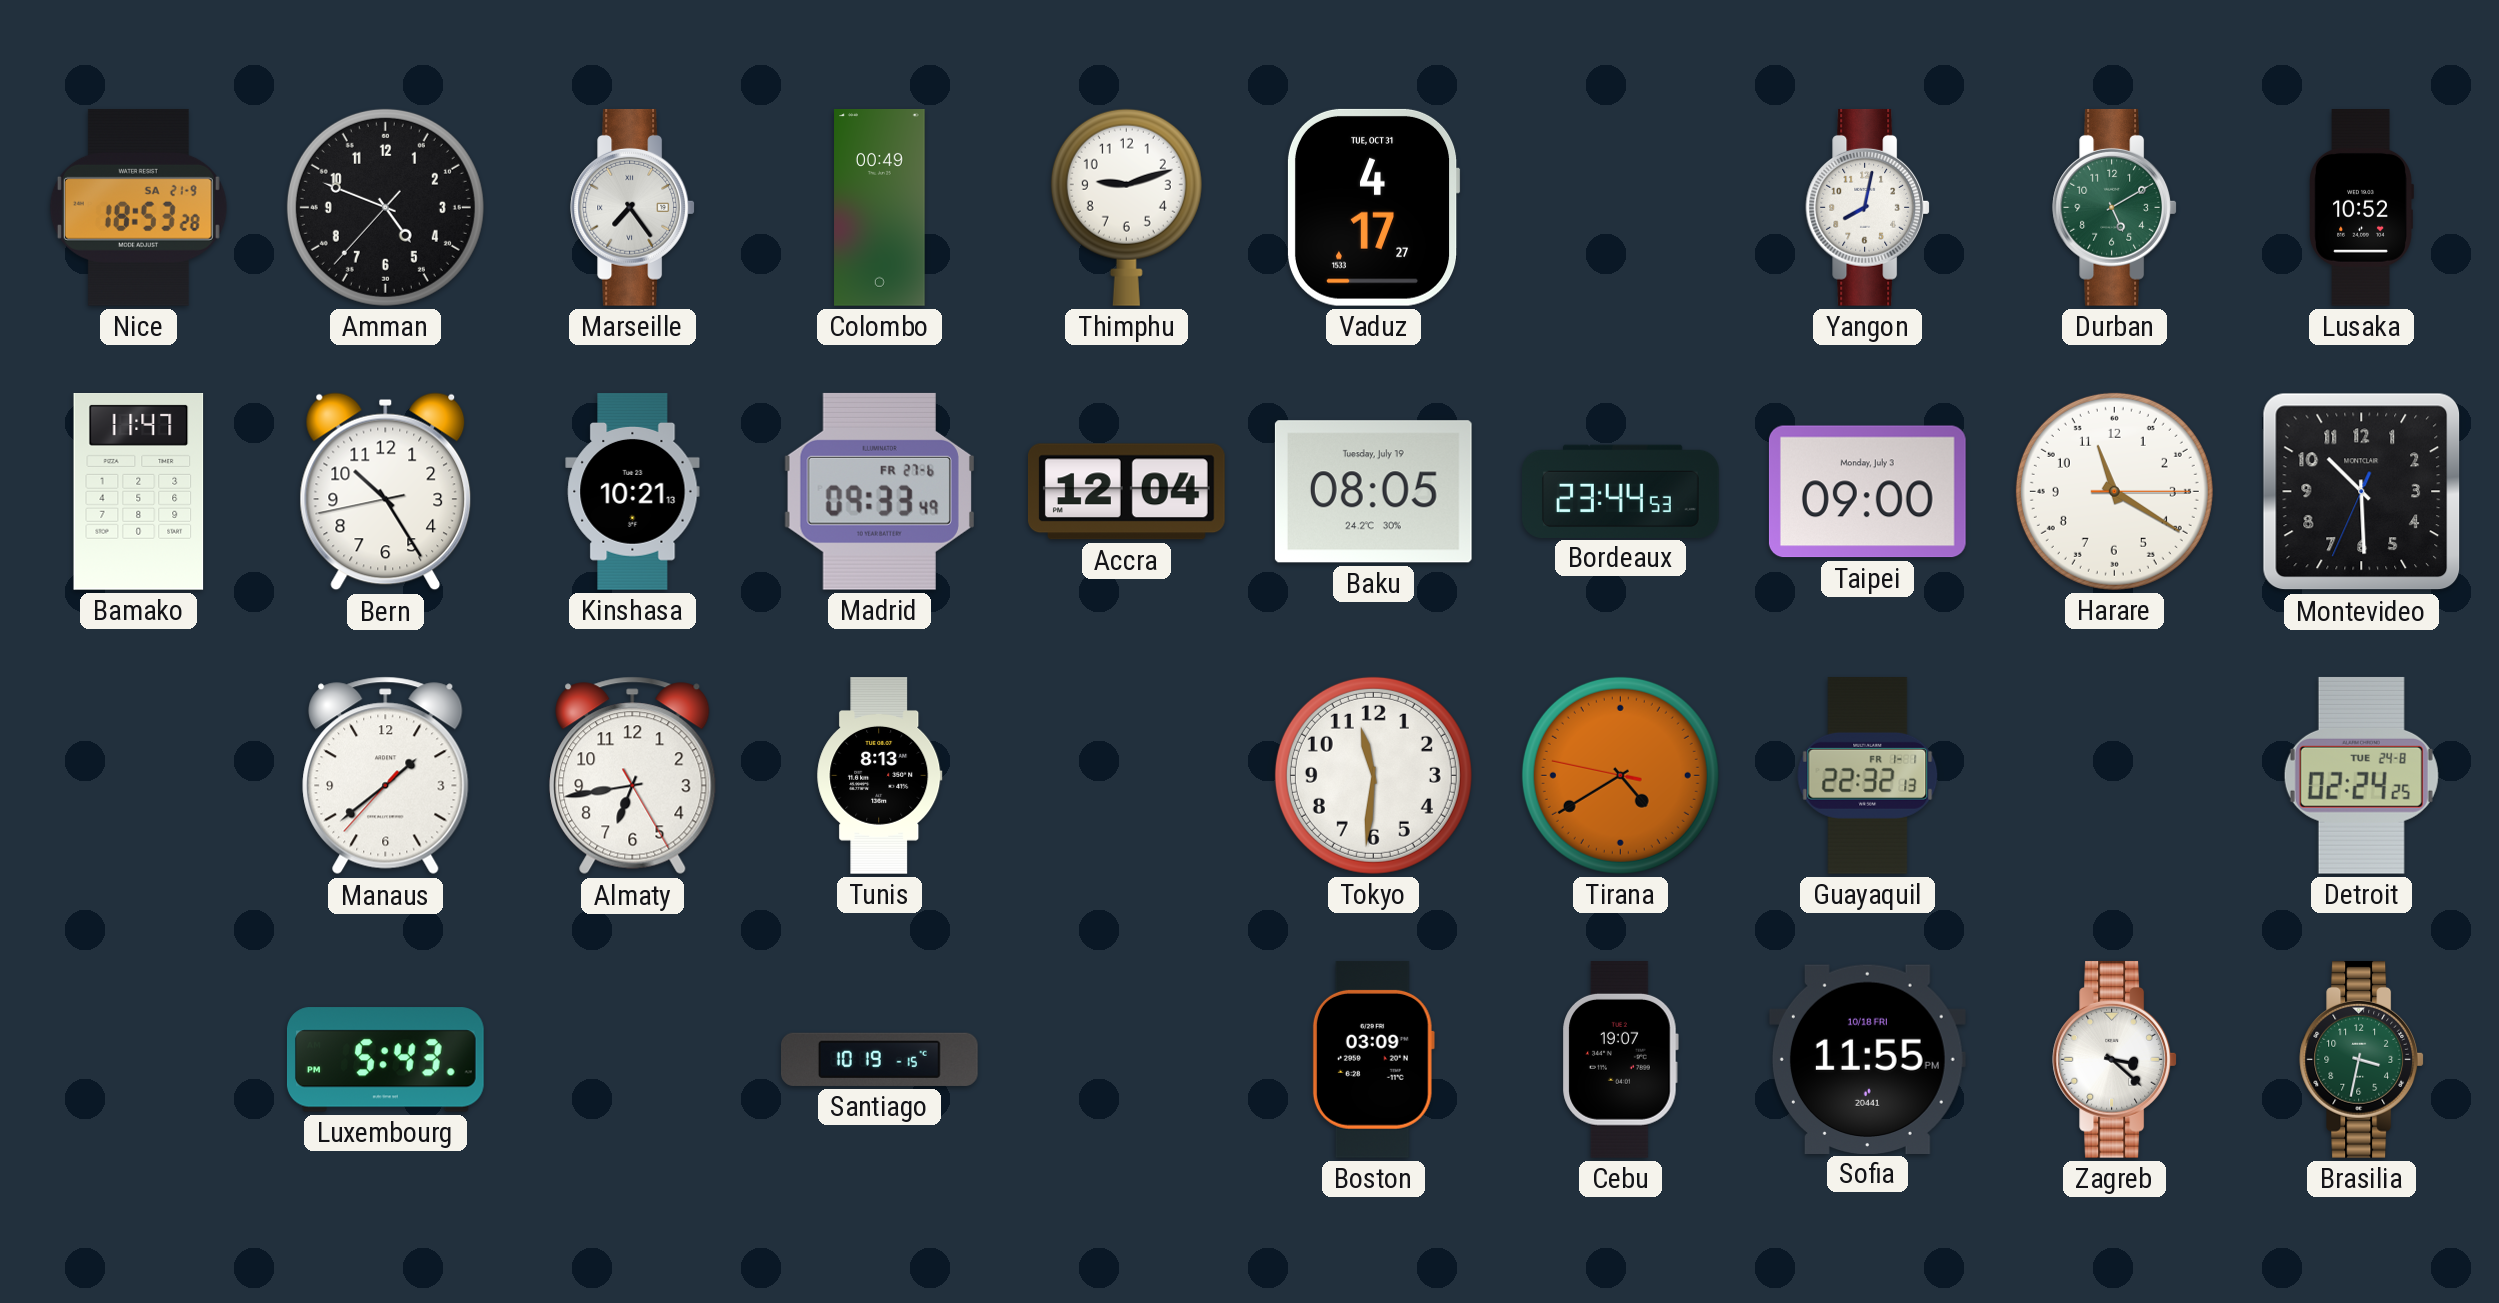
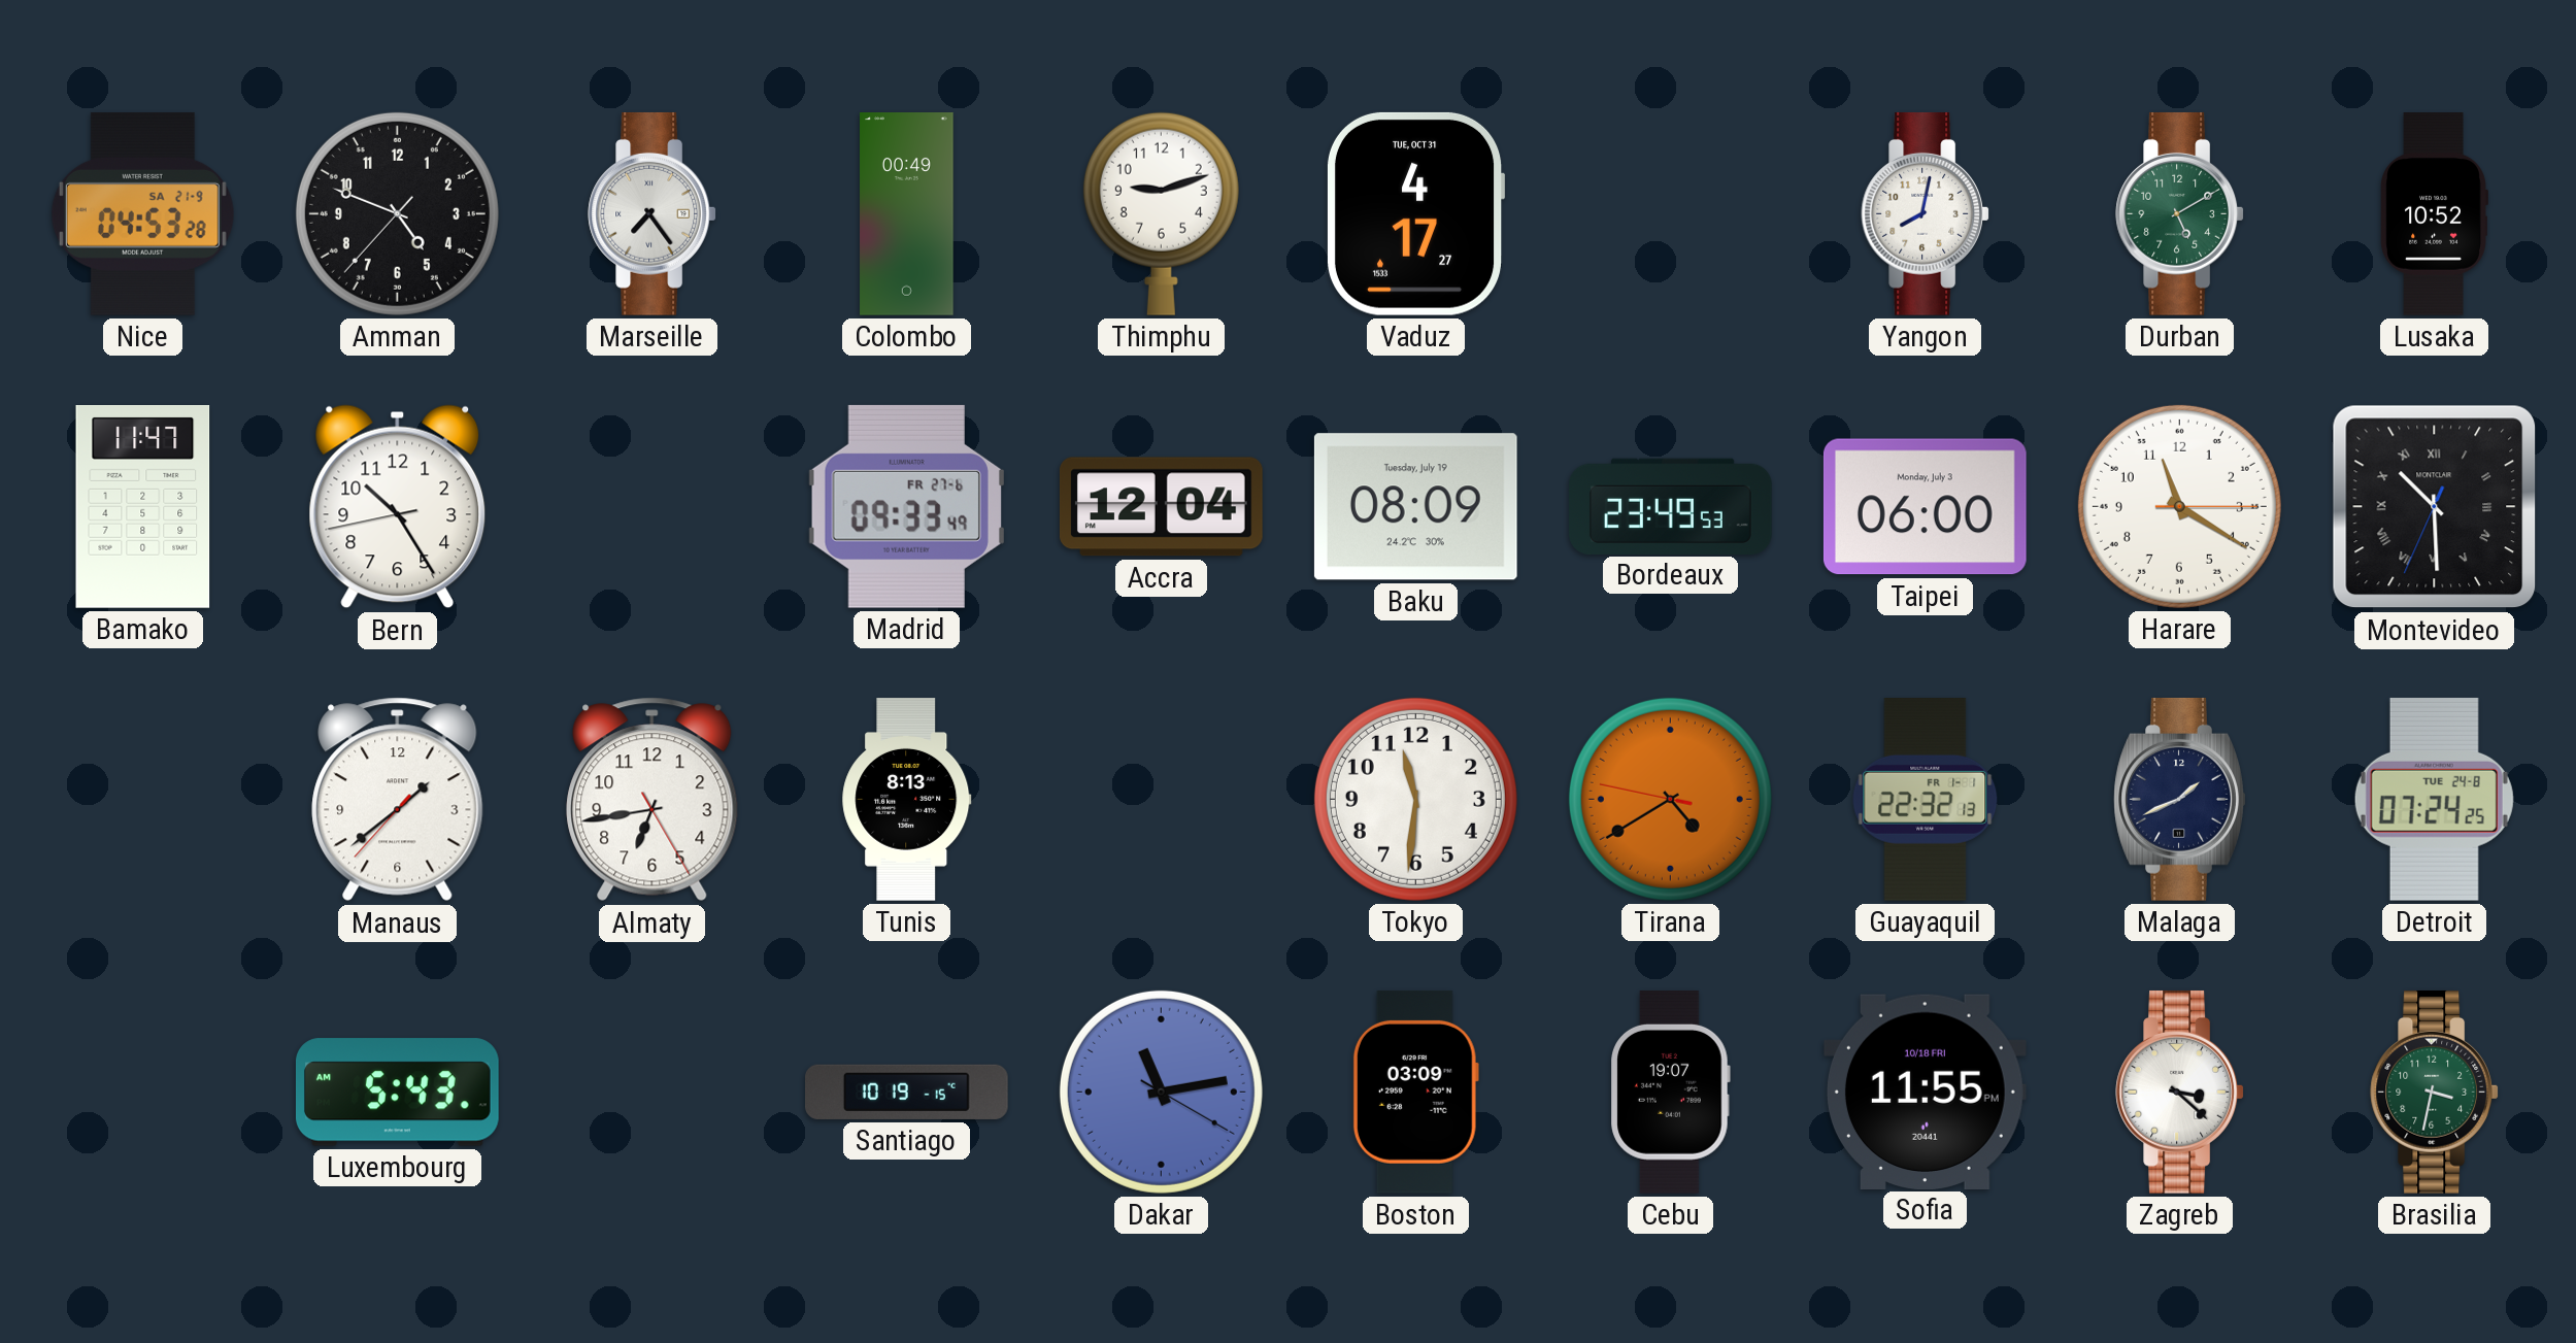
Nice: 18:53 -> 04:53
Kinshasa: 10:21 -> none
Baku: 08:05 -> 08:09
Bordeaux: 23:44 -> 23:49
Taipei: 09:00 -> 06:00
Montevideo numerals: Arabic -> Roman
Malaga: none -> 1:41
Detroit: 02:24 -> 07:24
Luxembourg: 5:43 PM -> 5:43 AM
Dakar: none -> 11:13
